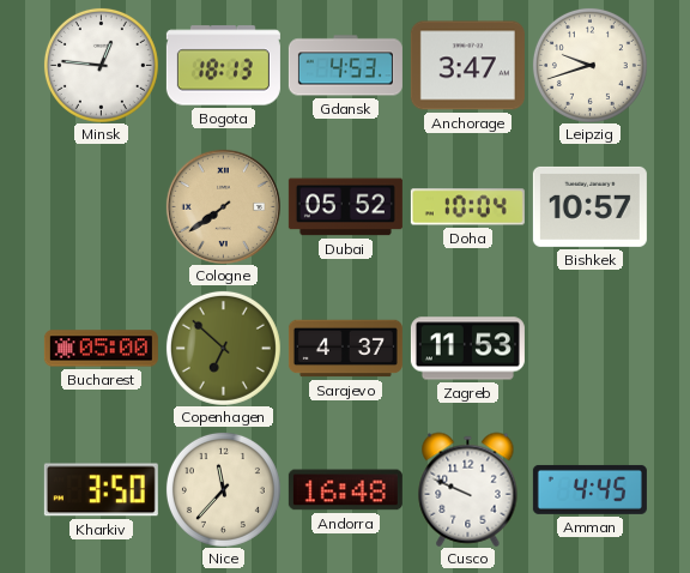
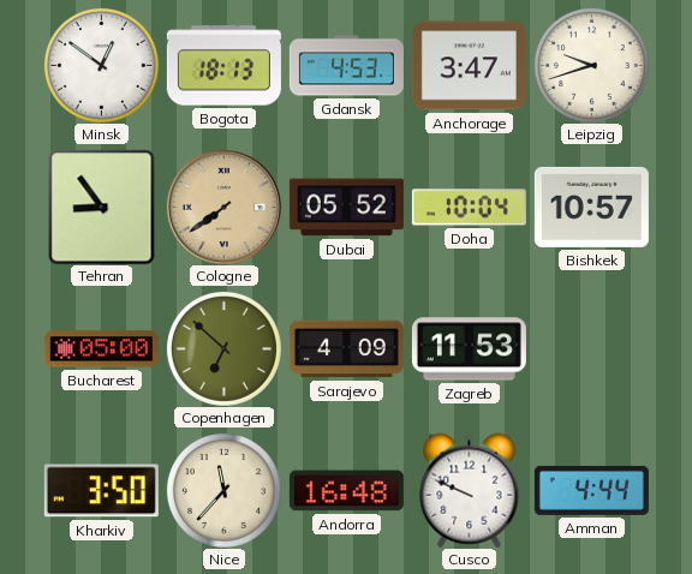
Minsk: 12:46 -> 12:51
Tehran: none -> 8:54
Sarajevo: 4:37 -> 4:09
Amman: 4:45 -> 4:44
